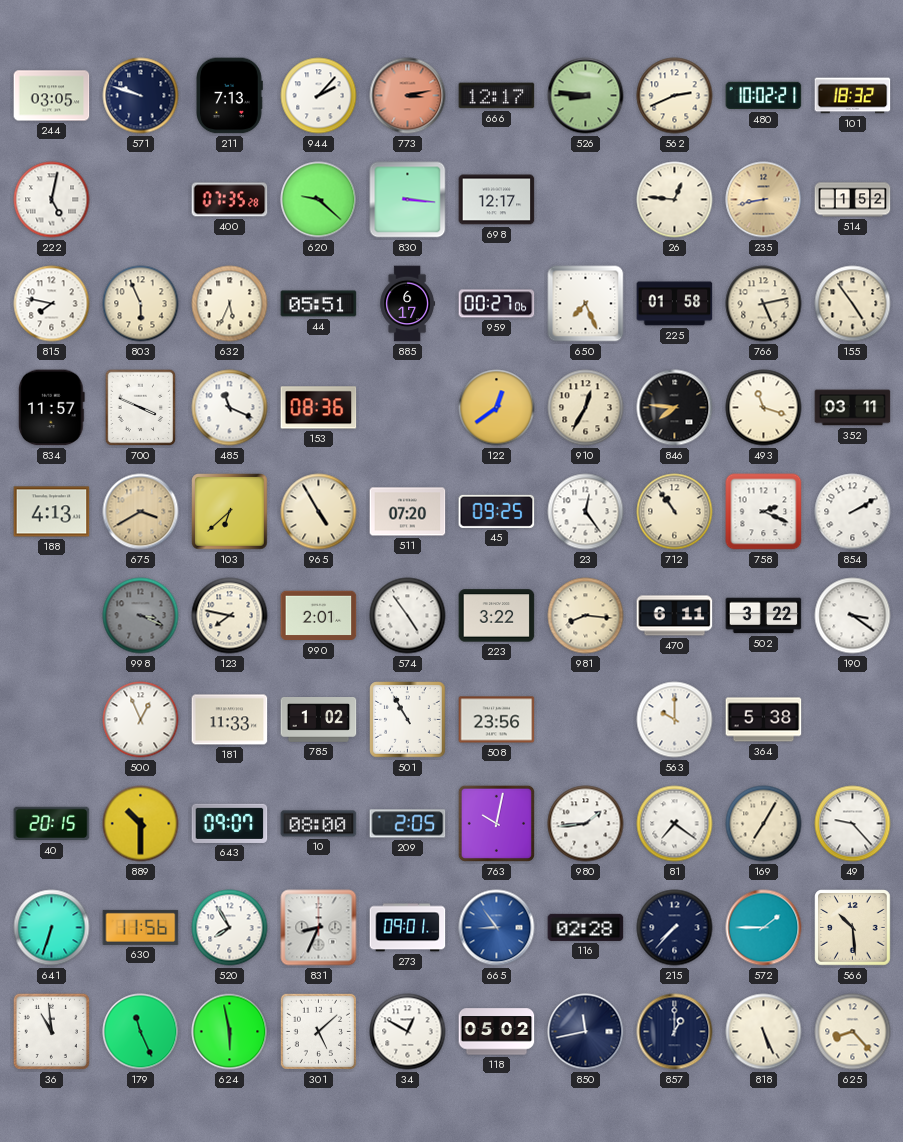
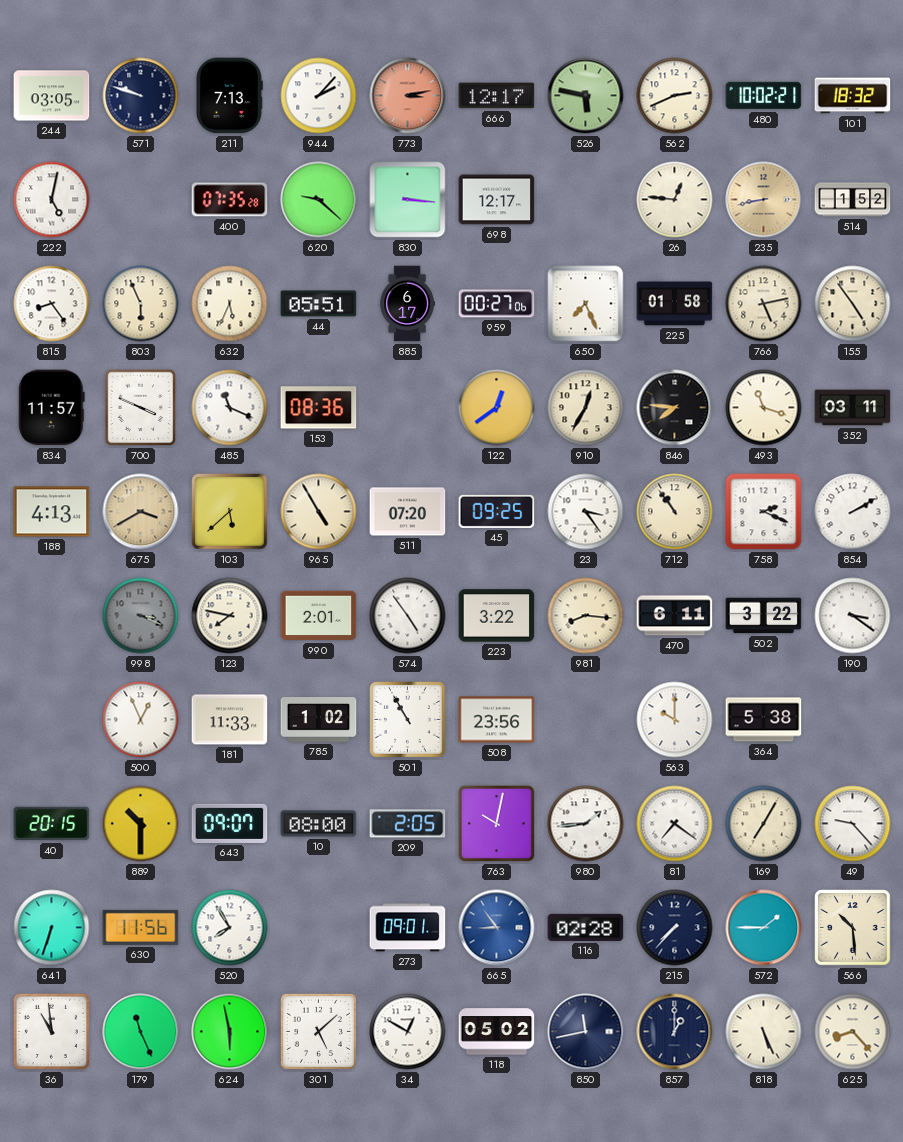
526: 8:46 -> 5:47
815: 7:47 -> 8:24
103: 6:38 -> 5:38
23: 12:24 -> 3:24
831: 8:34 -> none
